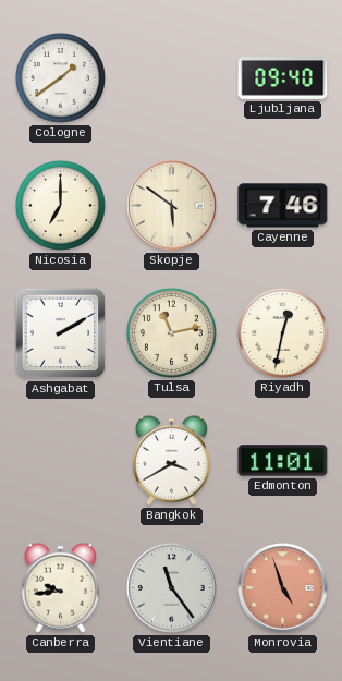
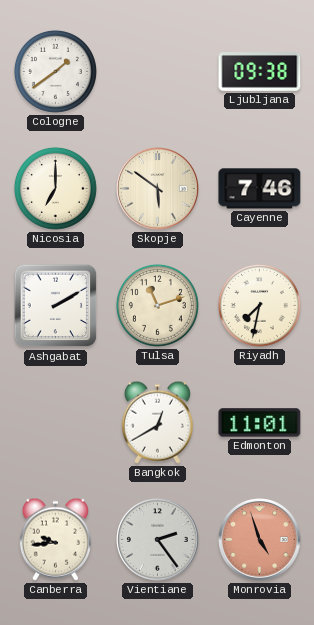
Ljubljana: 09:40 -> 09:38
Tulsa: 11:13 -> 11:12
Riyadh: 12:32 -> 7:32
Bangkok: 3:40 -> 12:40
Vientiane: 11:24 -> 2:24
